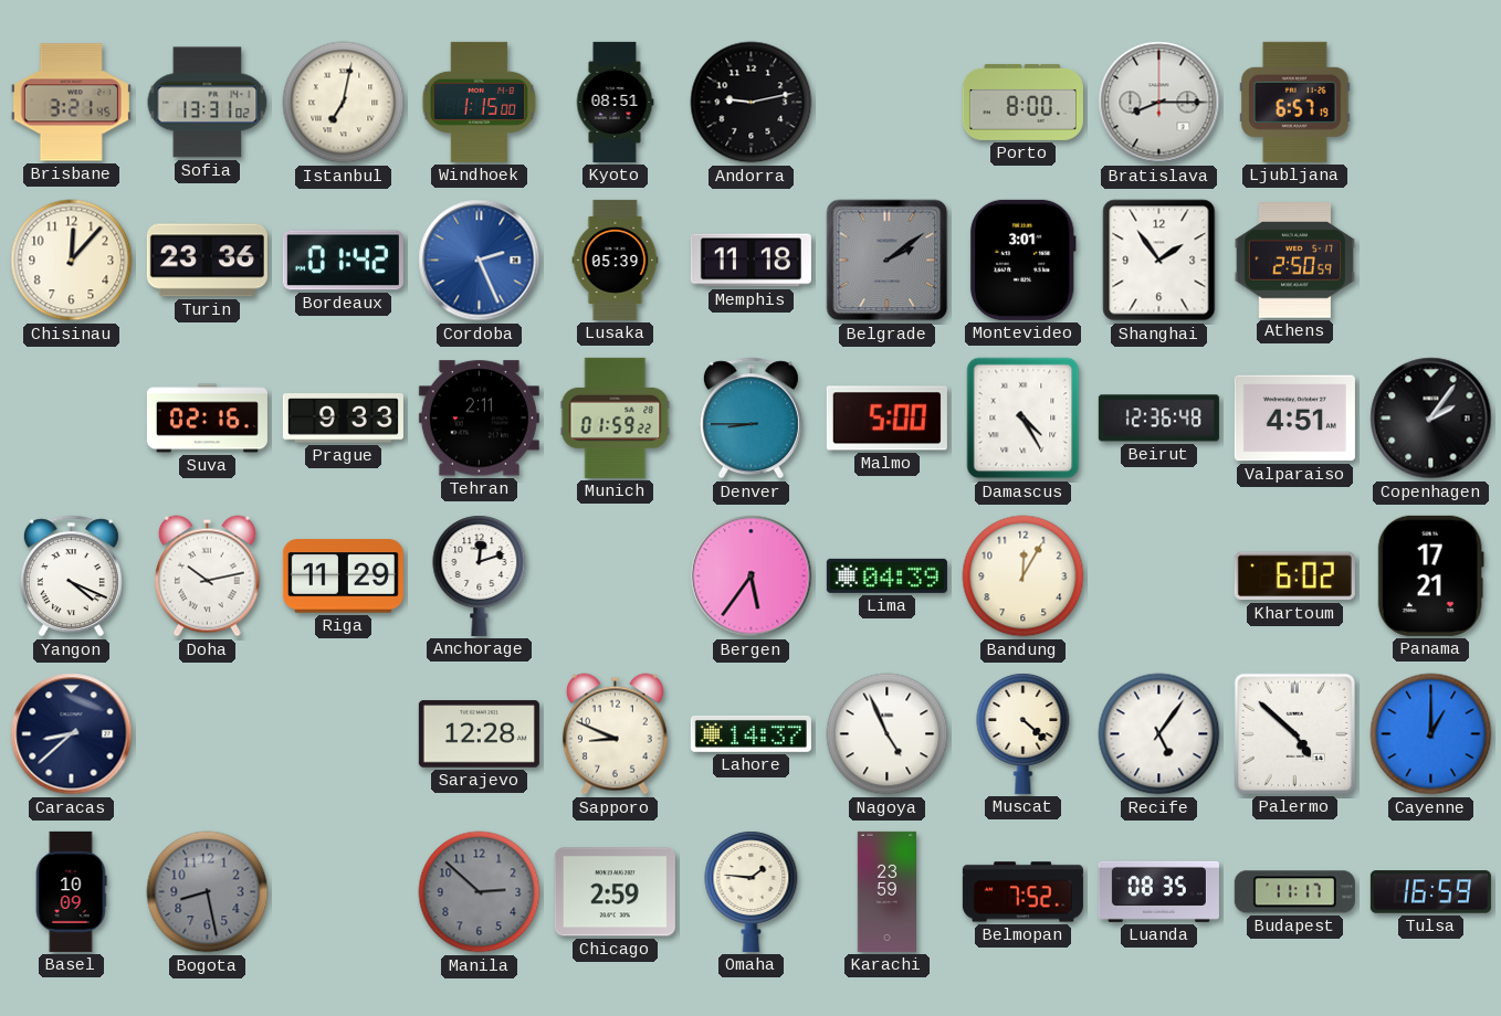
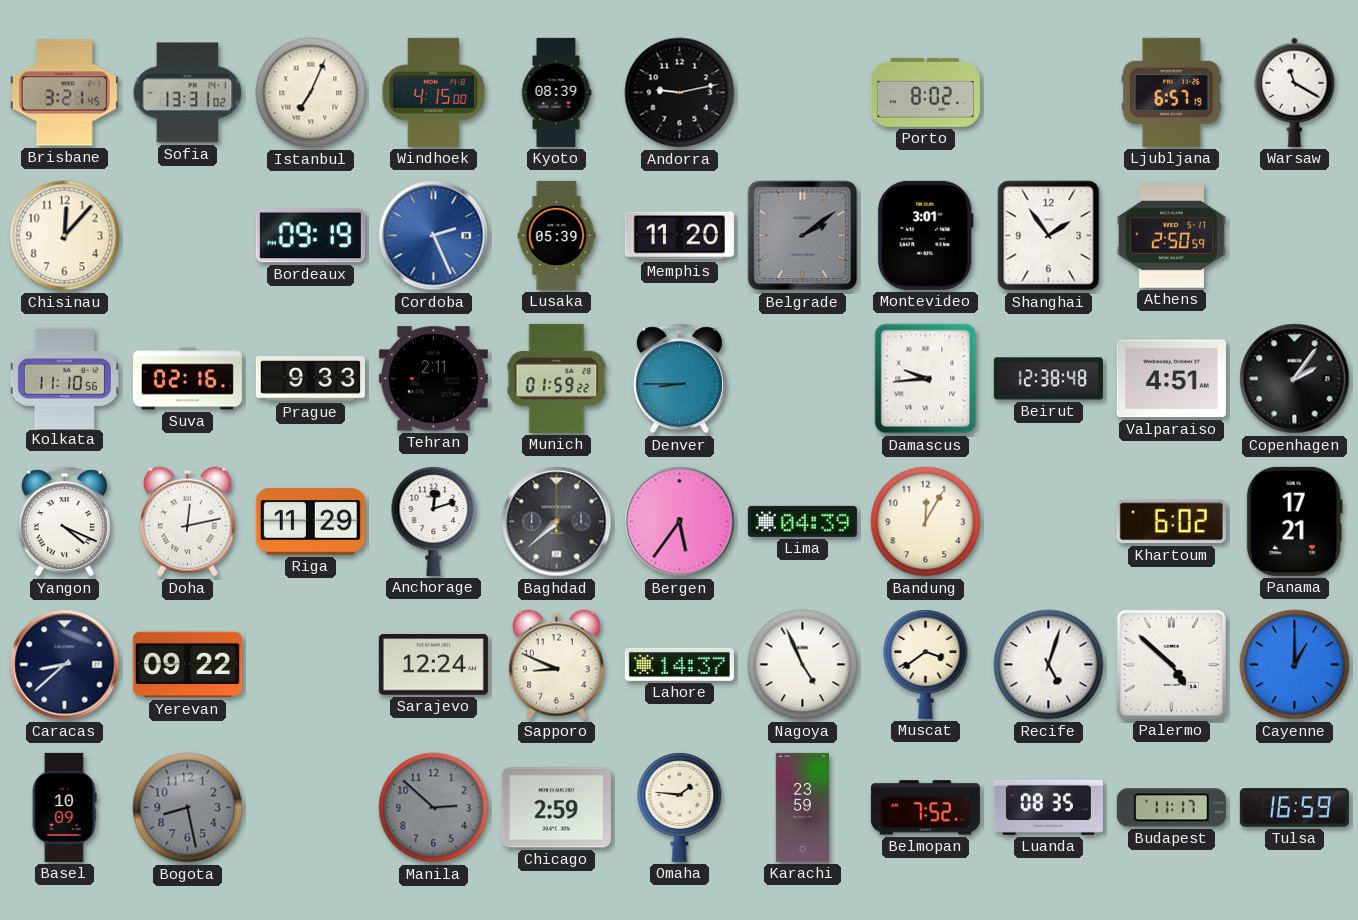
Istanbul: 7:02 -> 7:04
Windhoek: 1:15 -> 4:15
Kyoto: 08:51 -> 08:39
Porto: 8:00 -> 8:02
Bratislava: 8:15 -> none
Warsaw: none -> 11:20
Turin: 23:36 -> none
Bordeaux: 01:42 -> 09:19
Memphis: 11:18 -> 11:20
Kolkata: none -> 11:10
Malmo: 5:00 -> none
Damascus: 4:25 -> 9:44
Beirut: 12:36 -> 12:38
Doha: 10:13 -> 12:13
Baghdad: none -> 7:38
Yerevan: none -> 09:22
Sarajevo: 12:28 -> 12:24
Muscat: 4:22 -> 3:39
Recife: 5:06 -> 5:03
